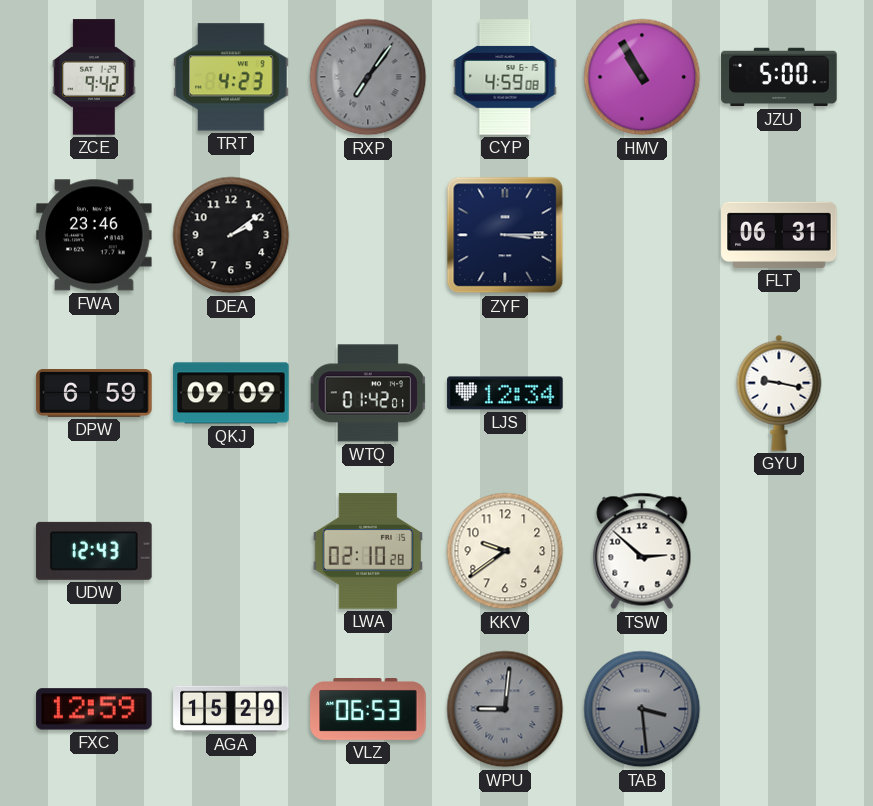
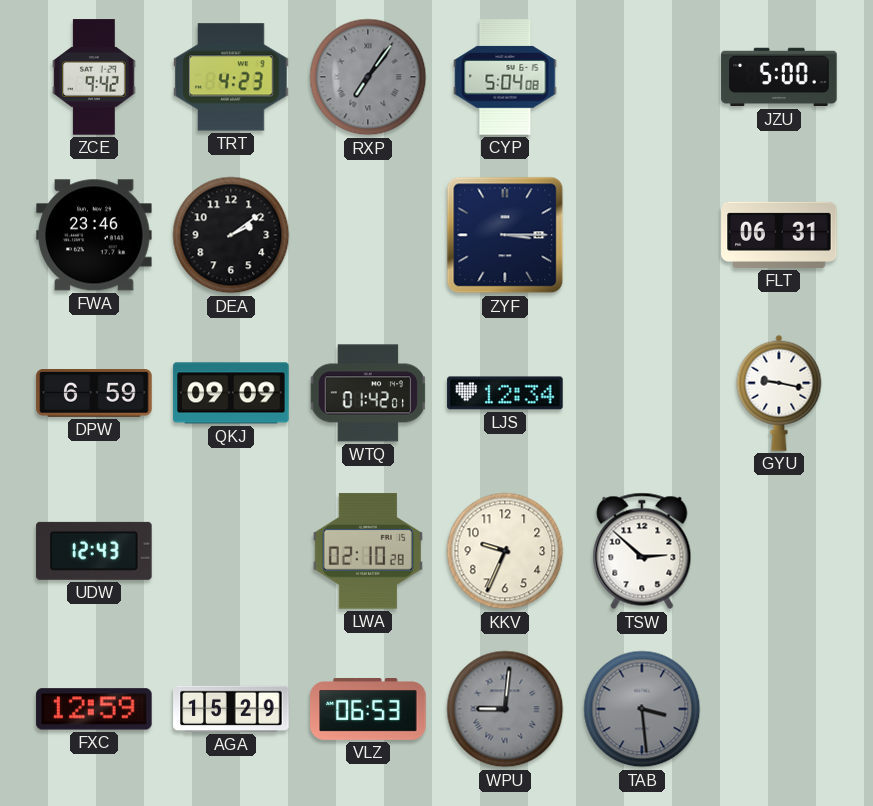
CYP: 4:59 -> 5:04
HMV: 10:55 -> none
KKV: 9:39 -> 9:34
